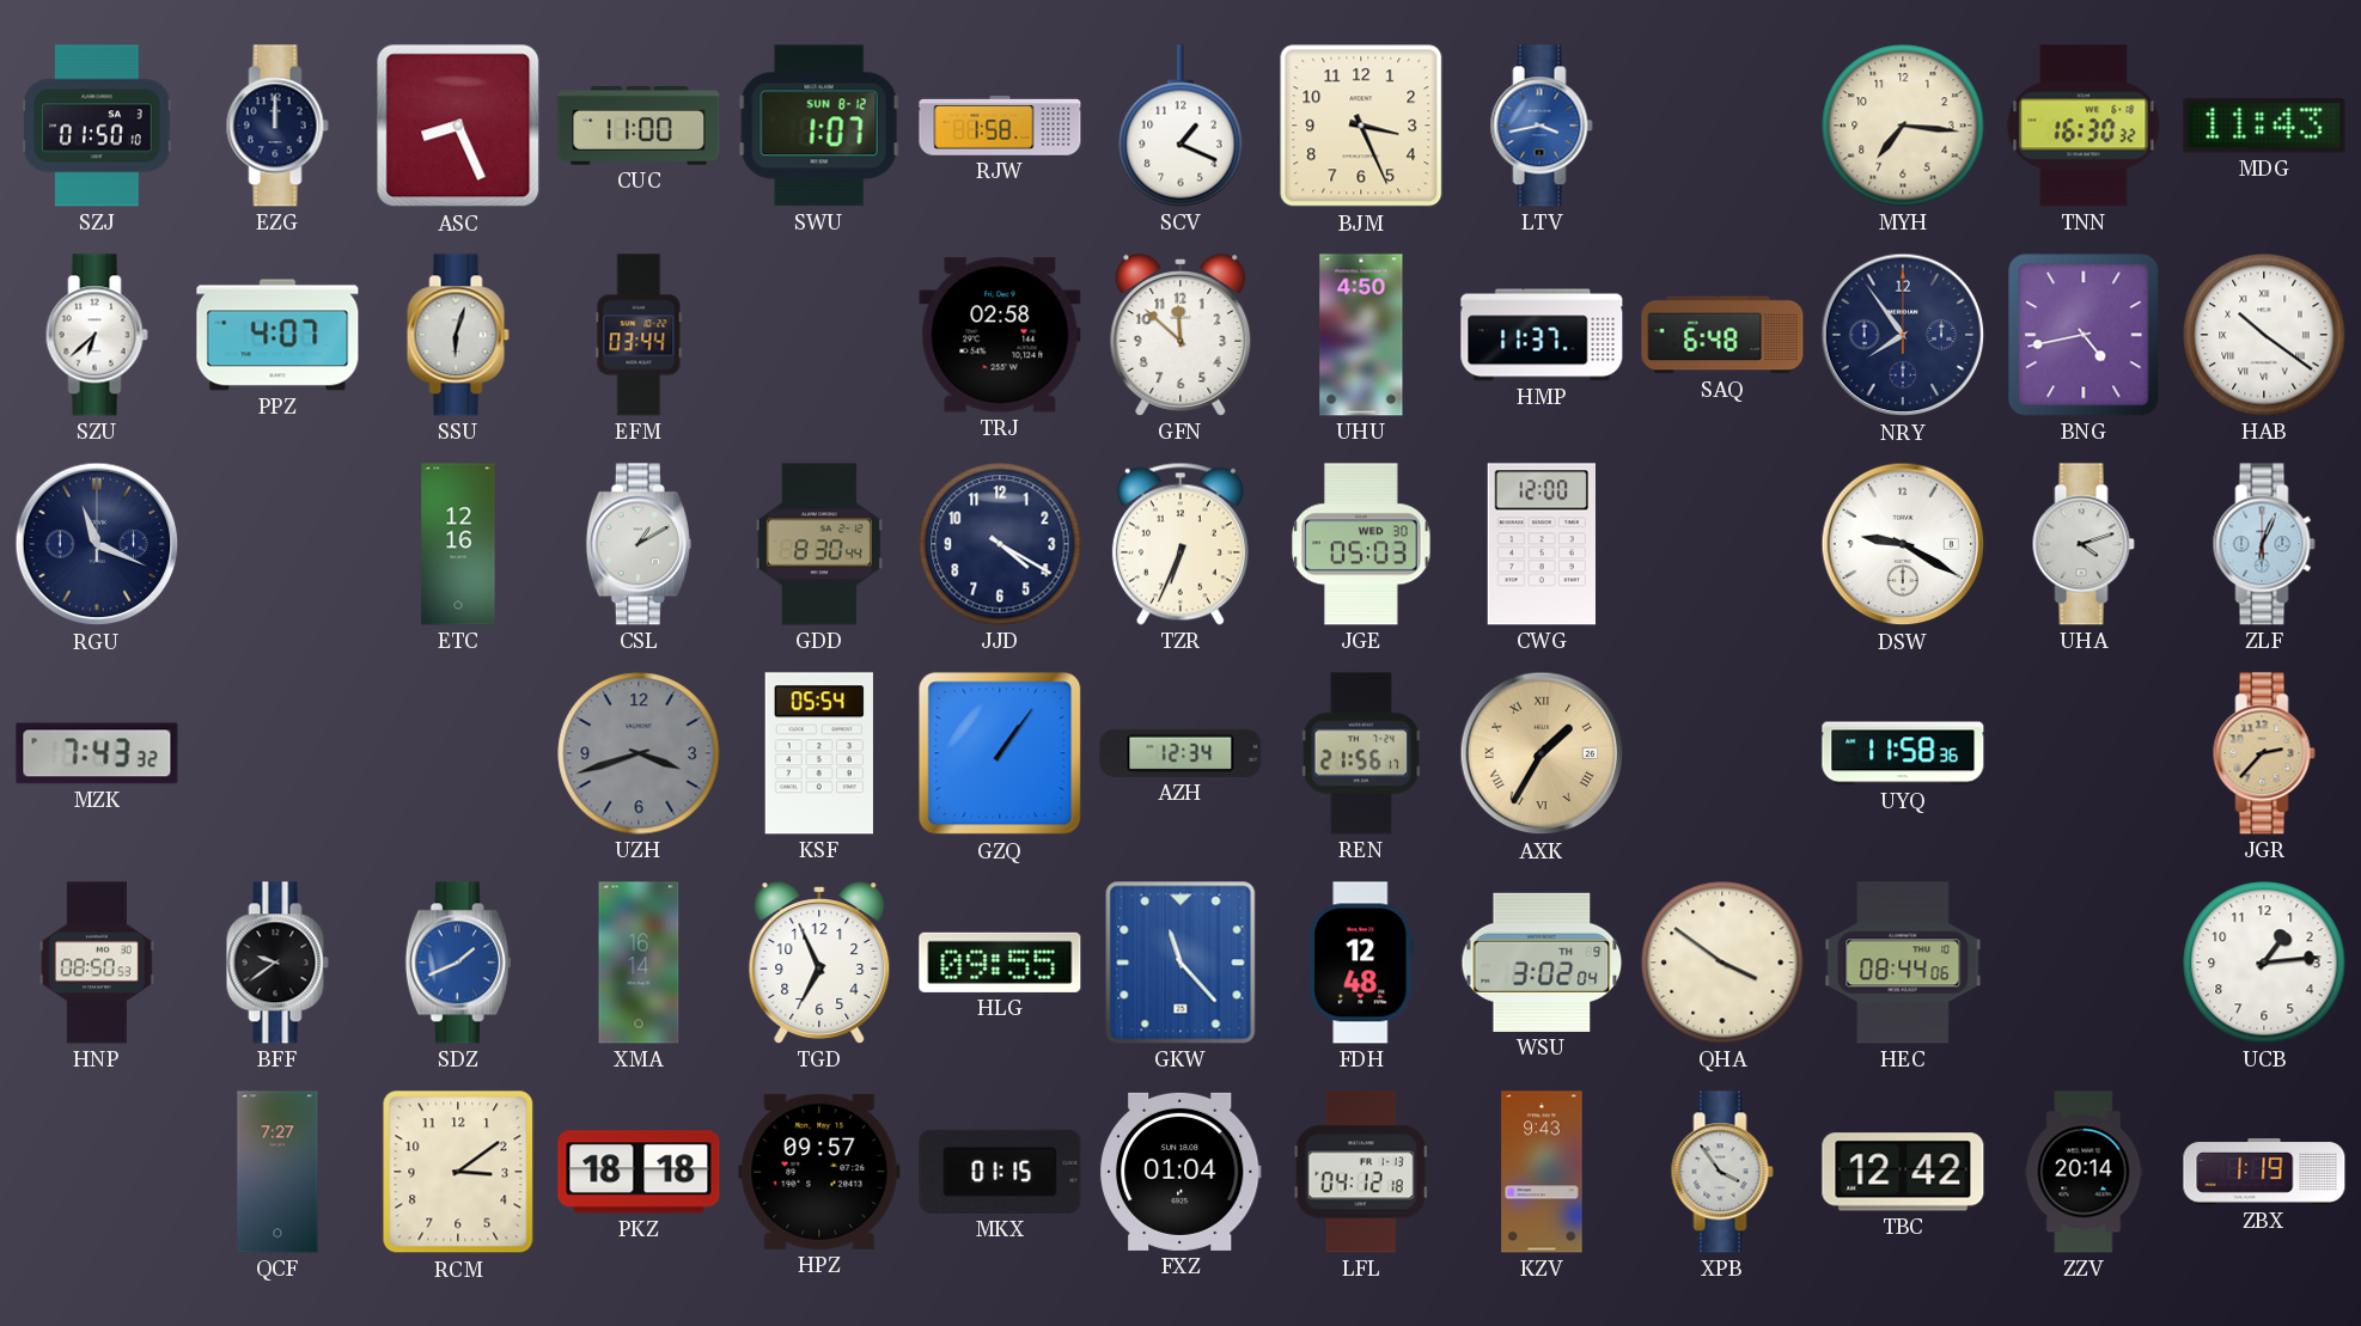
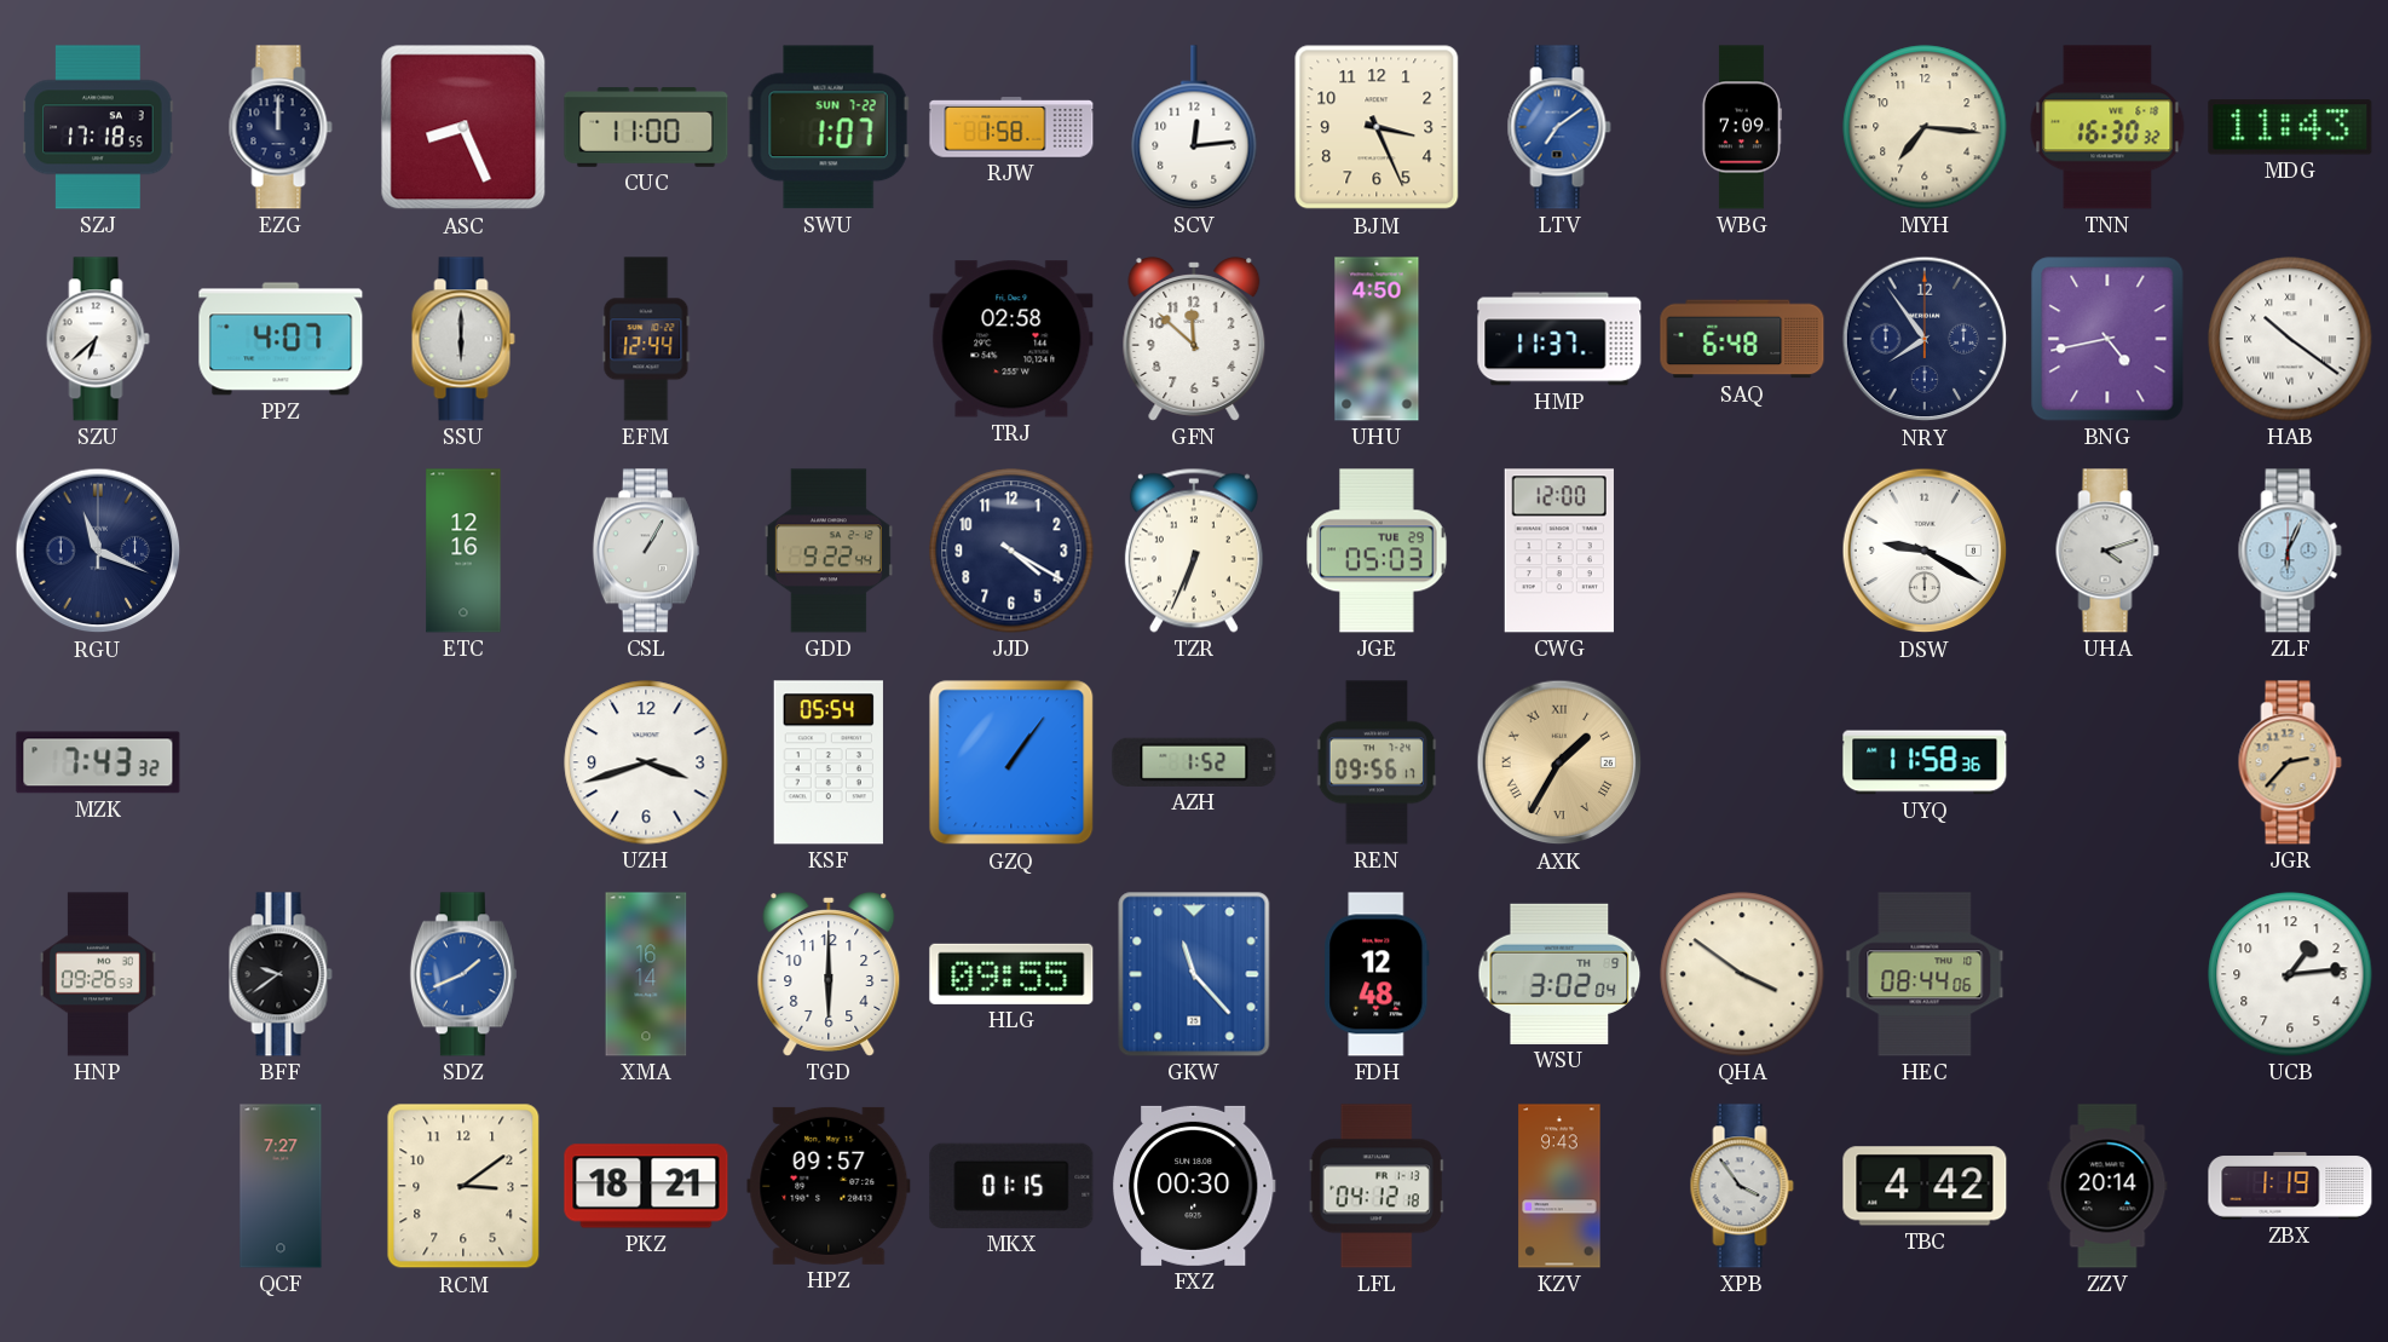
SZJ: 01:50 -> 17:18
SWU date: SUN 8-12 -> SUN 7-22
SCV: 1:19 -> 12:14
LTV: 3:43 -> 7:09
WBG: none -> 7:09
SSU: 6:03 -> 6:00
EFM: 03:44 -> 12:44
CSL: 1:10 -> 1:05
GDD: 8:30 -> 9:22
JGE date: WED 30 -> TUE 29
UZH dial: grey -> white
AZH: 12:34 -> 1:52
REN: 21:56 -> 09:56
HNP: 08:50 -> 09:26
TGD: 6:56 -> 6:00
PKZ: 18:18 -> 18:21
FXZ: 01:04 -> 00:30
TBC: 12:42 -> 4:42
